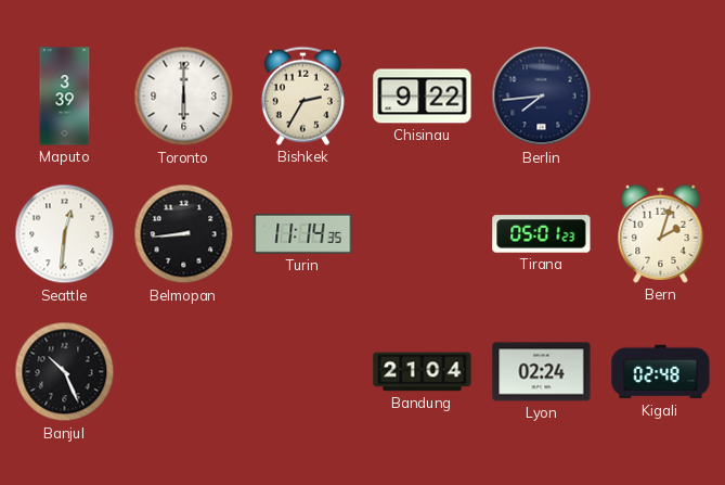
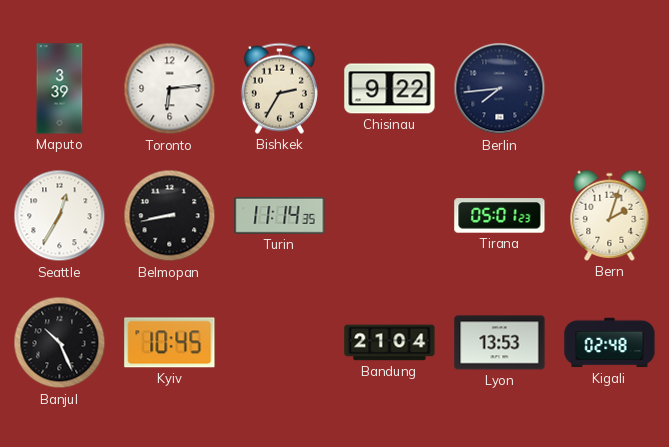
Toronto: 6:00 -> 6:14
Seattle: 12:31 -> 12:35
Belmopan: 8:44 -> 8:43
Kyiv: none -> 10:45
Lyon: 02:24 -> 13:53
